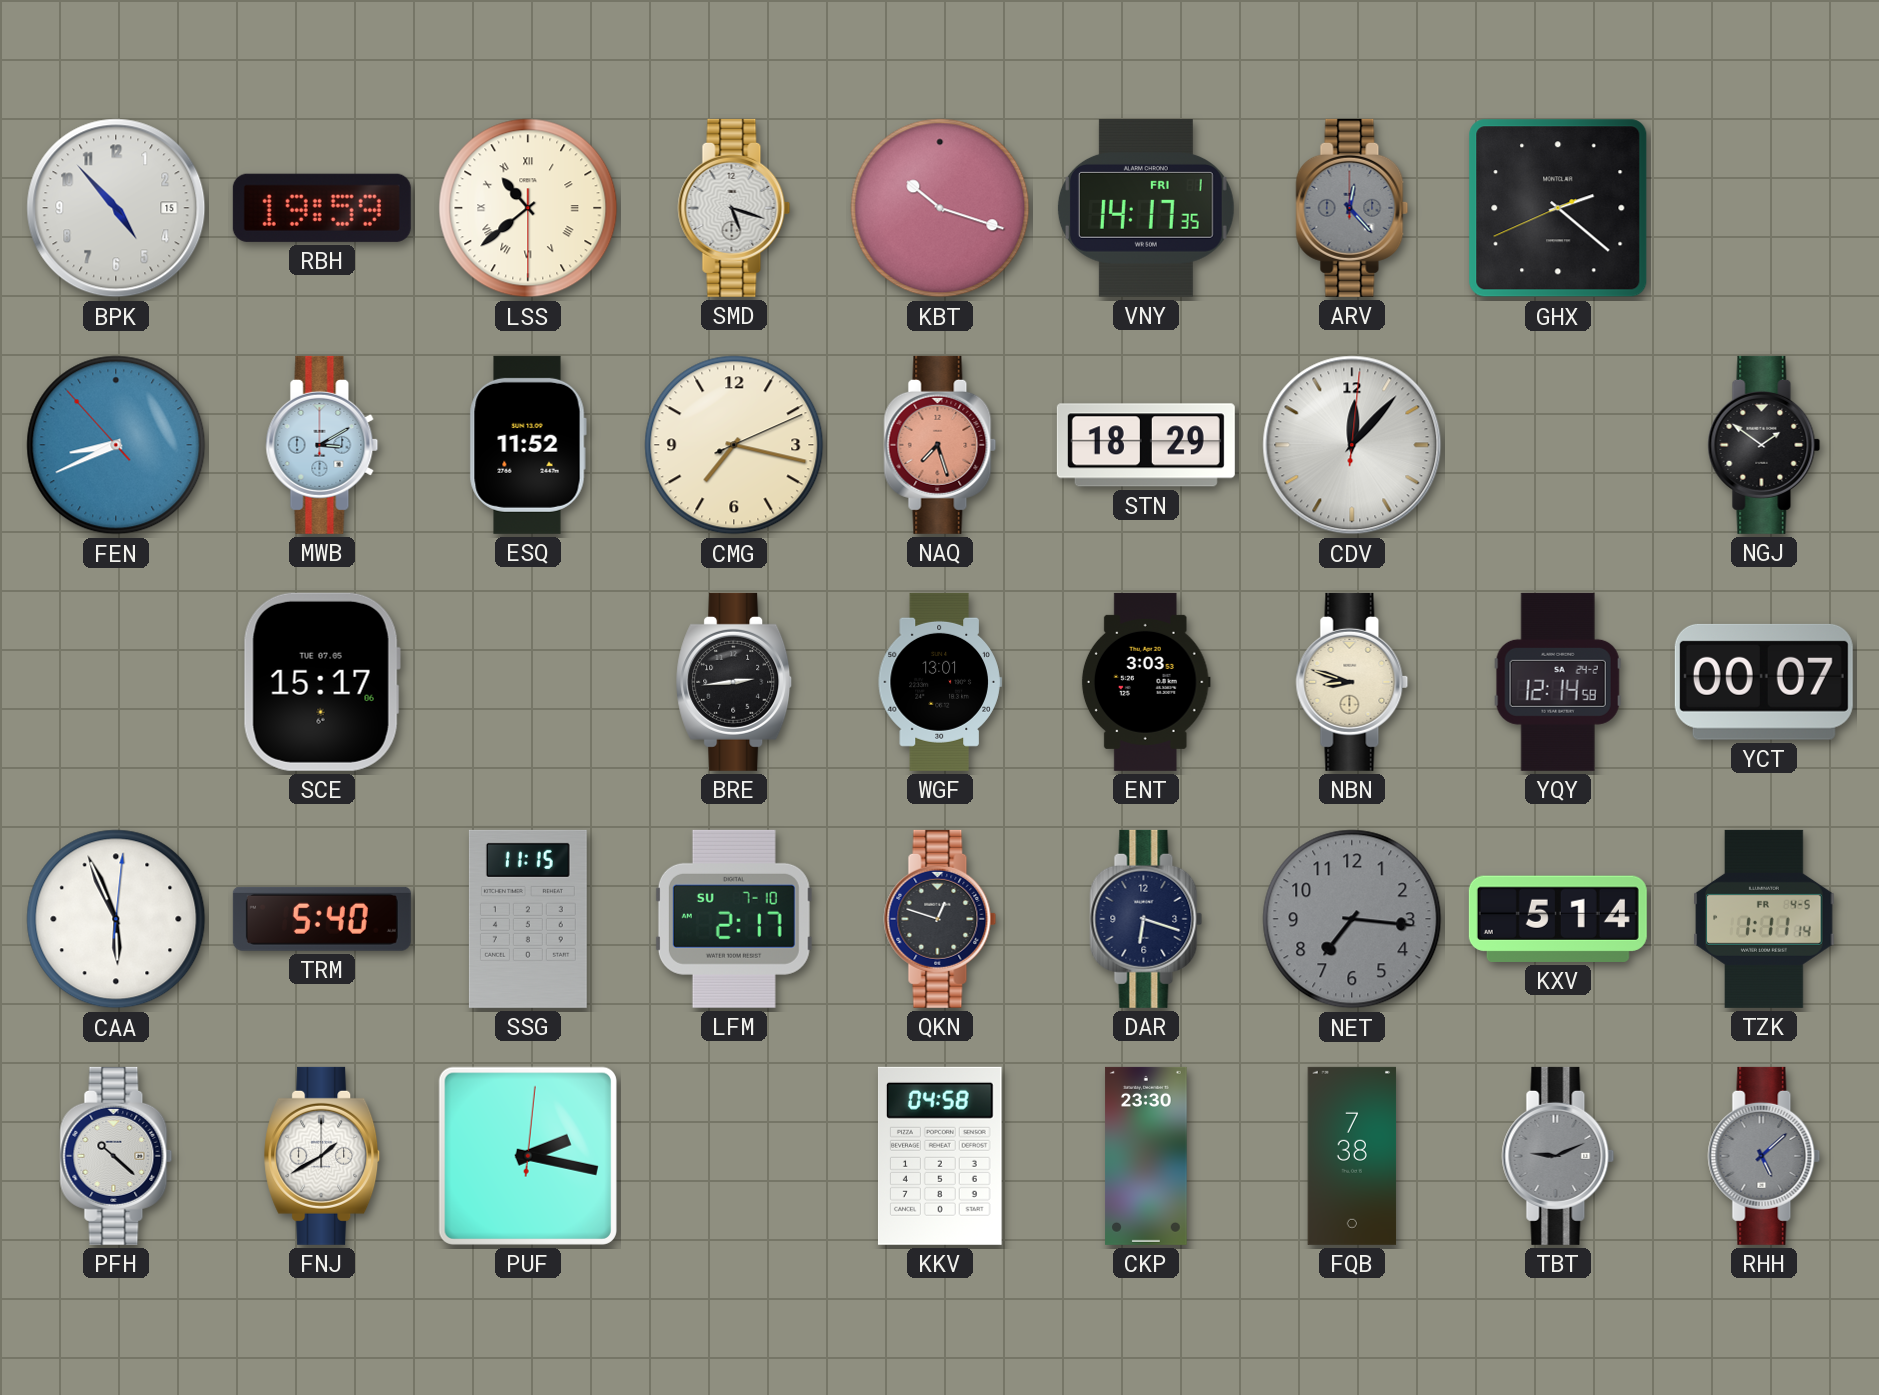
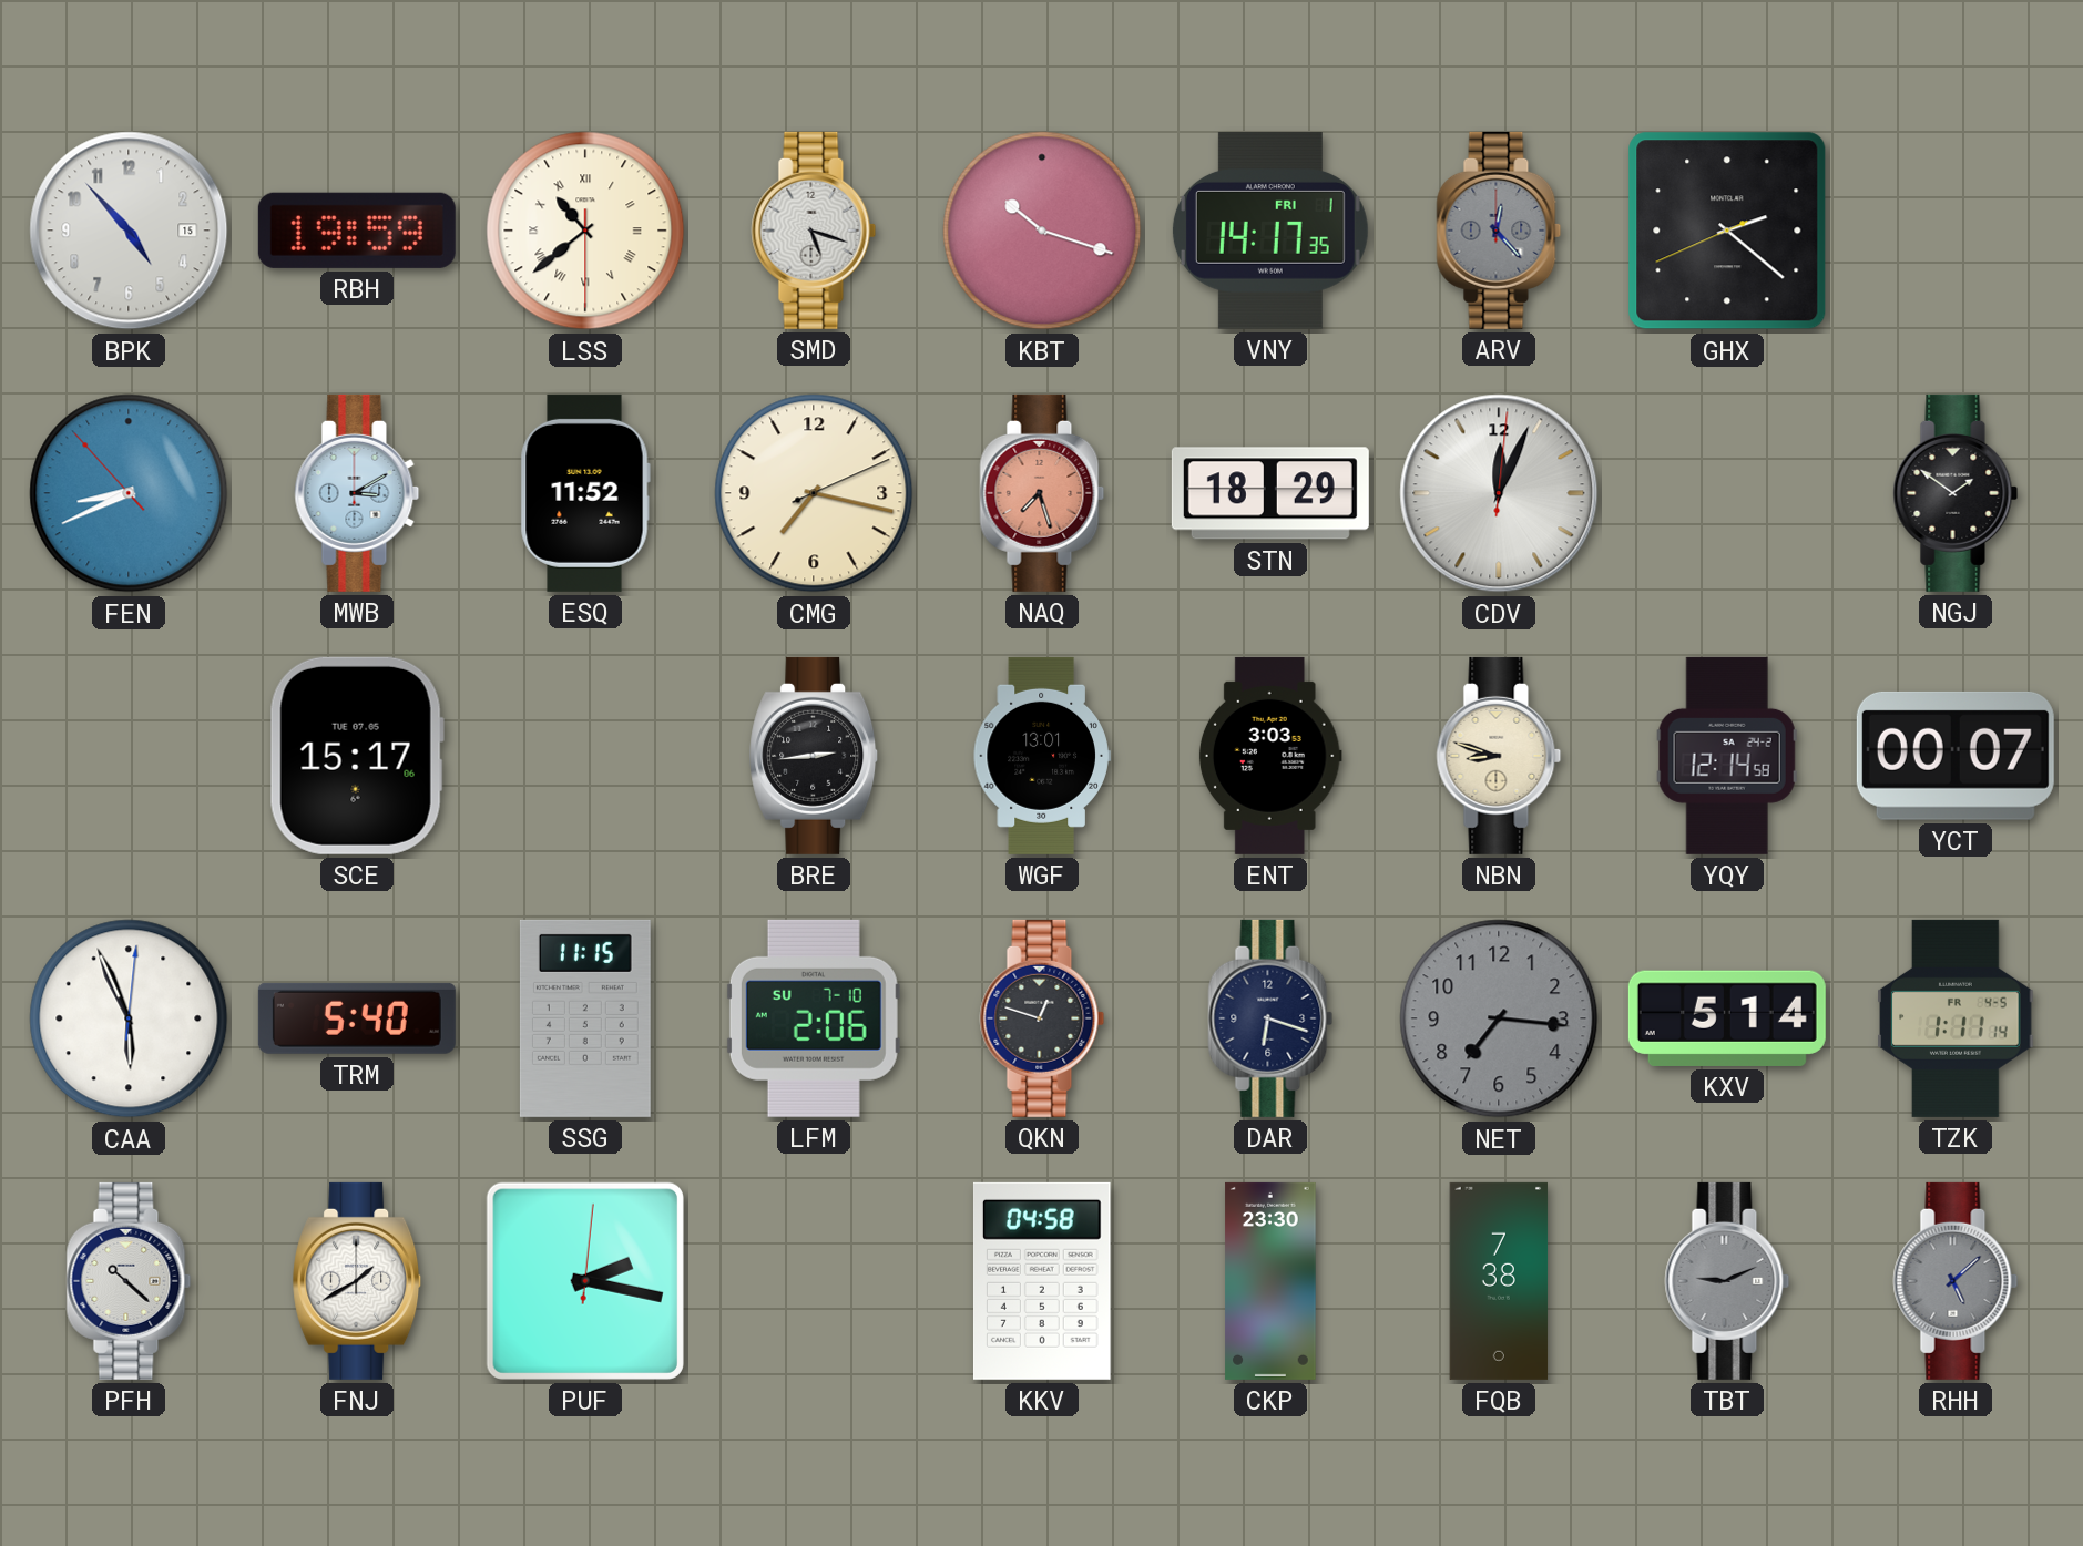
CDV: 12:07 -> 12:04
LFM: 2:17 -> 2:06
